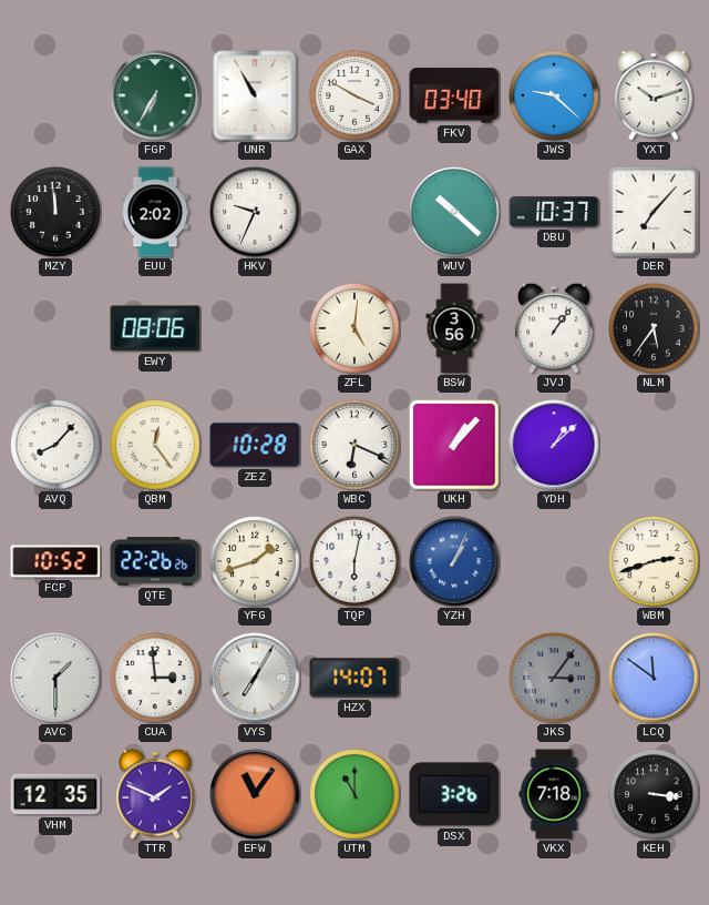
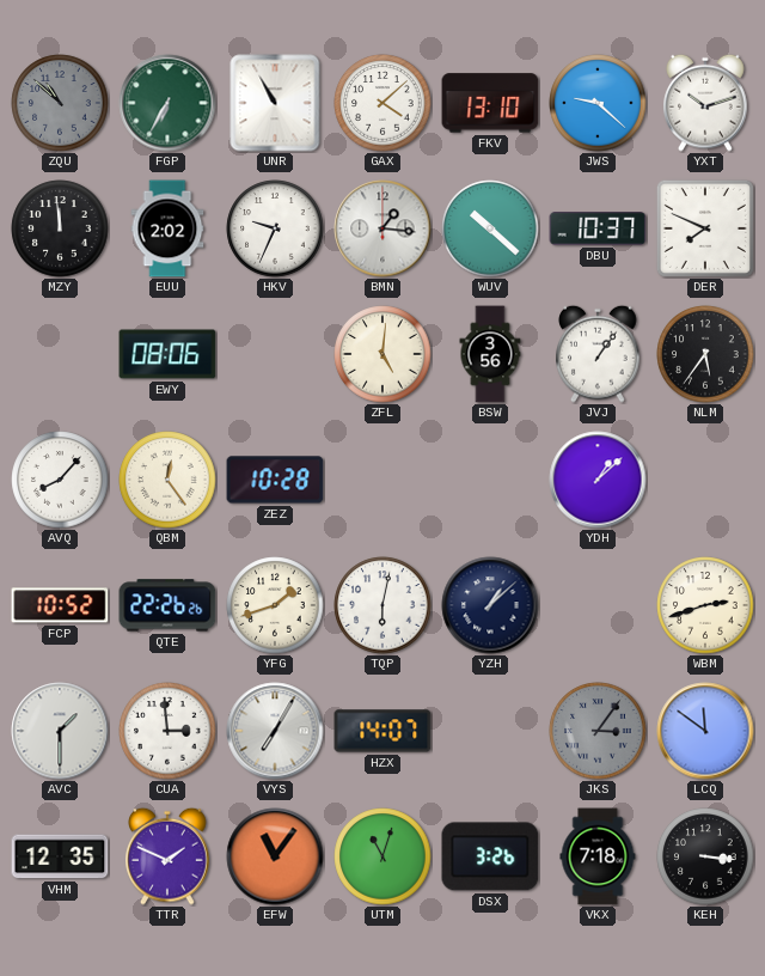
ZQU: none -> 10:52
GAX: 3:50 -> 4:08
FKV: 03:40 -> 13:10
BMN: none -> 1:16
DER: 7:07 -> 7:49
WBC: 6:19 -> none
UKH: 1:07 -> none
YZH: 1:04 -> 1:08
YZH dial: blue -> navy
UTM: 11:00 -> 11:03
